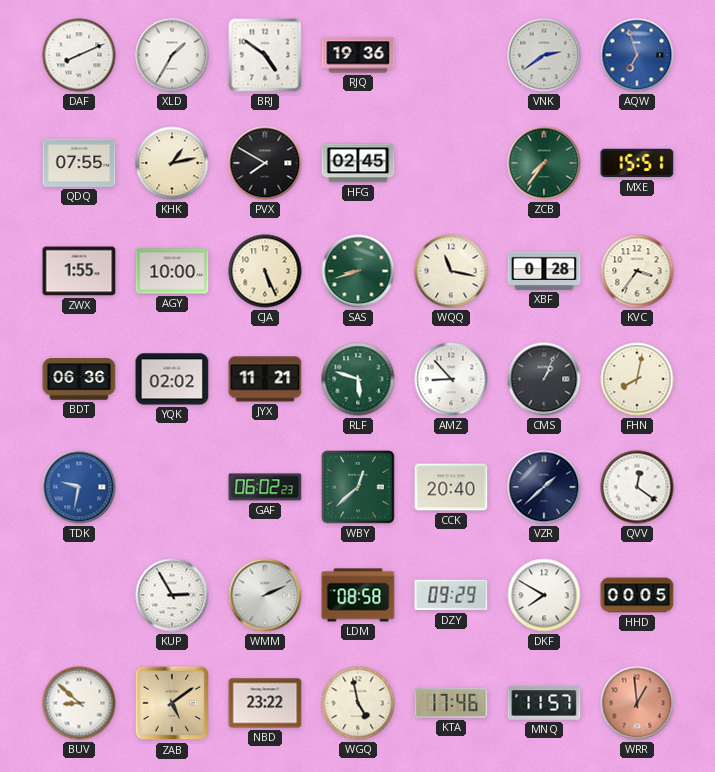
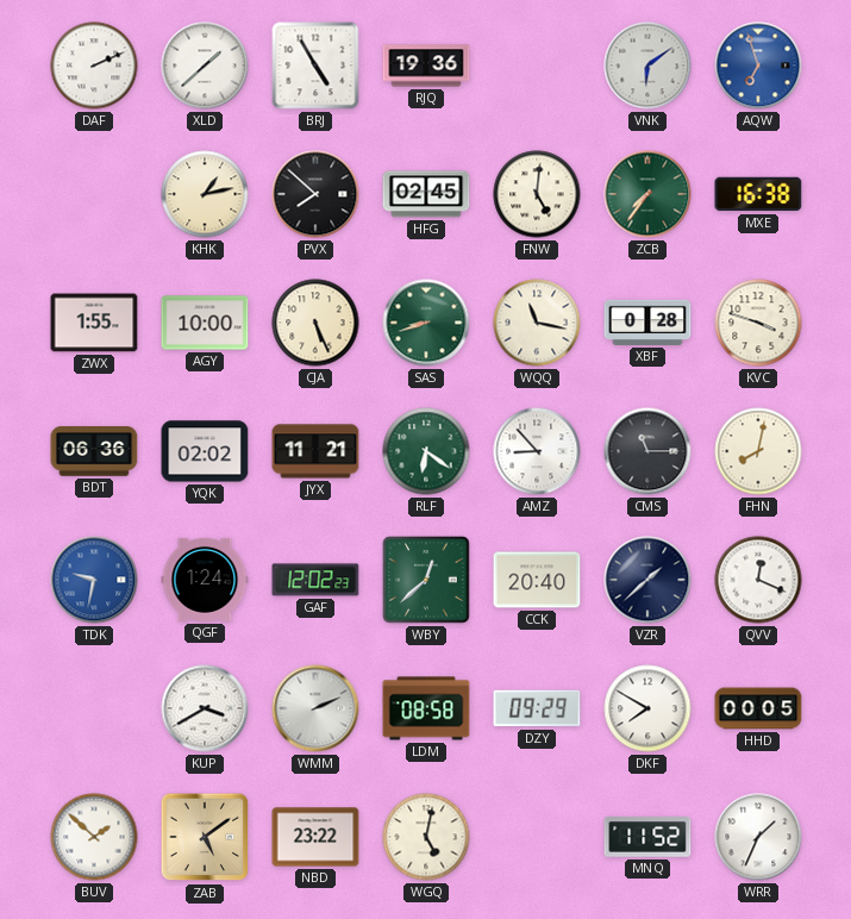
DAF: 8:11 -> 2:11
XLD: 1:35 -> 1:38
BRJ: 4:51 -> 4:55
VNK: 2:39 -> 6:09
QDQ: 07:55 -> none
PVX: 7:50 -> 7:52
FNW: none -> 5:01
MXE: 15:51 -> 16:38
KVC: 3:36 -> 3:48
RLF: 5:48 -> 6:21
CMS: 1:04 -> 11:15
QGF: none -> 1:24
GAF: 06:02 -> 12:02
QVV: 12:21 -> 12:19
KUP: 2:55 -> 3:40
BUV: 8:52 -> 1:52
WGQ: 4:58 -> 5:02
KTA: 17:46 -> none
MNQ: 11:57 -> 11:52
WRR: 12:59 -> 1:34
WRR dial: salmon -> white
